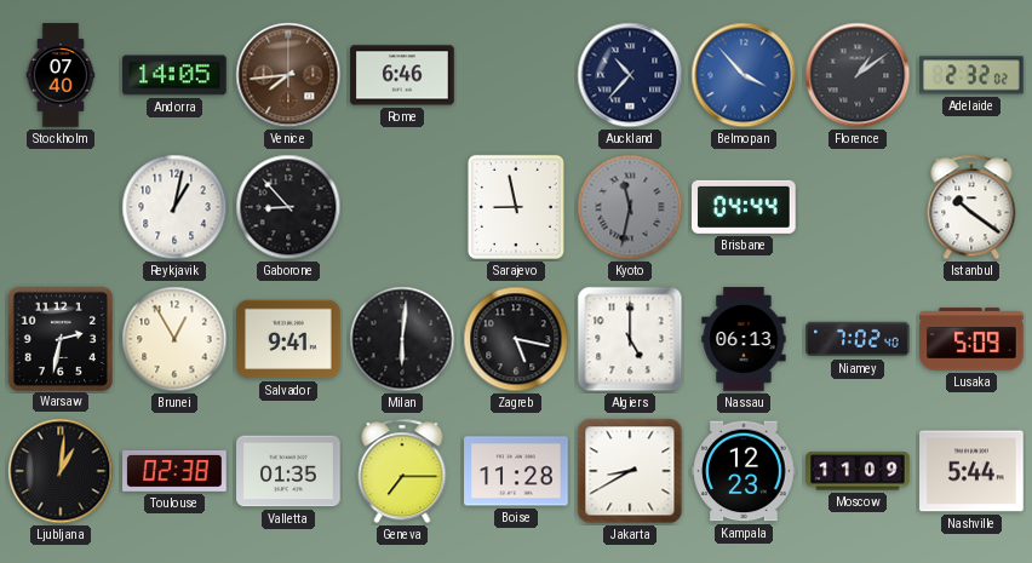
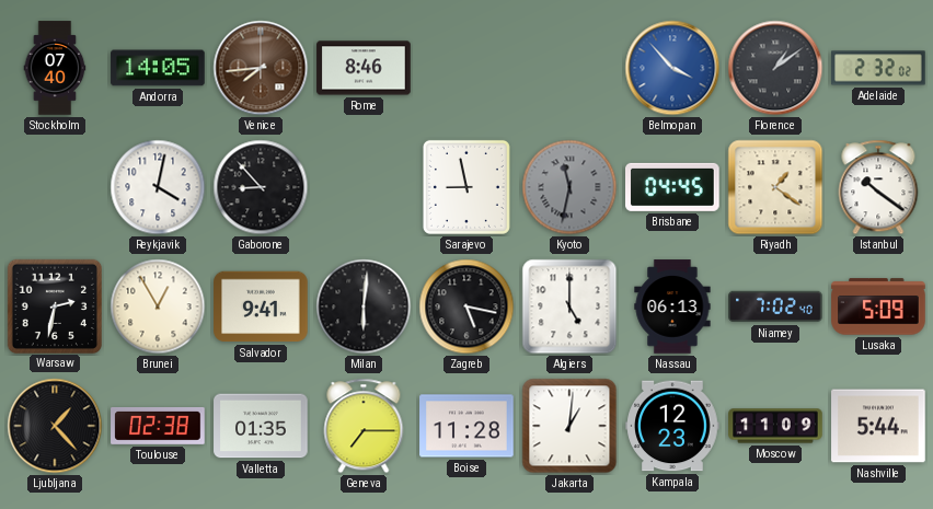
Rome: 6:46 -> 8:46
Auckland: 10:37 -> none
Reykjavik: 1:02 -> 4:02
Brisbane: 04:44 -> 04:45
Riyadh: none -> 1:21
Ljubljana: 1:01 -> 1:23
Jakarta: 8:40 -> 1:01
